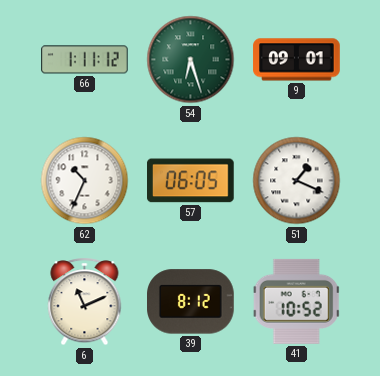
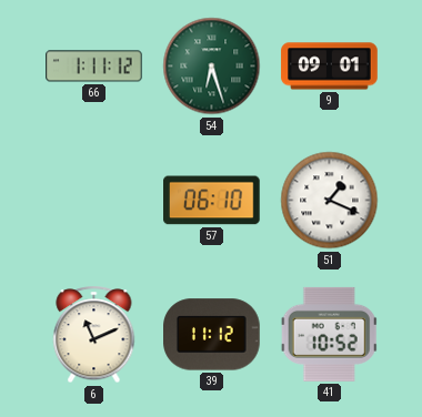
62: 10:34 -> none
57: 06:05 -> 06:10
39: 8:12 -> 11:12
